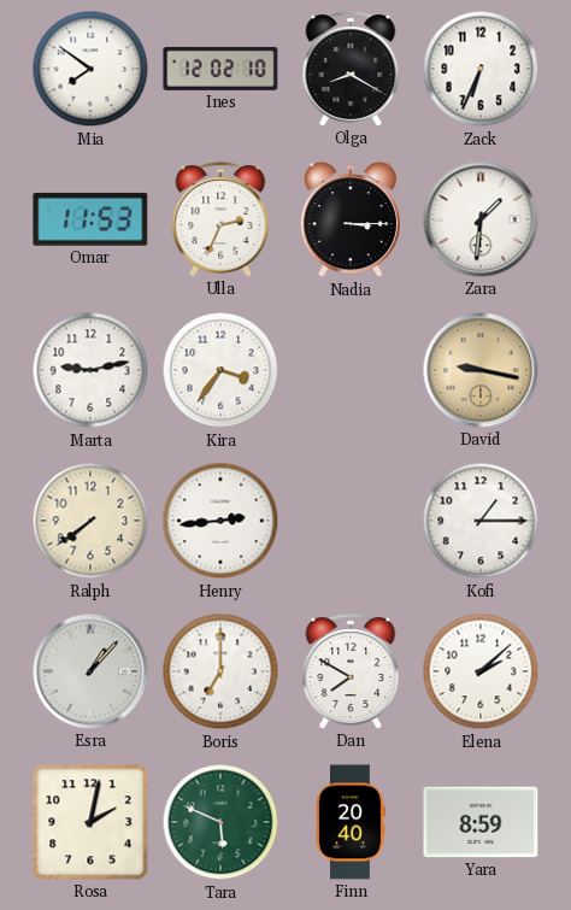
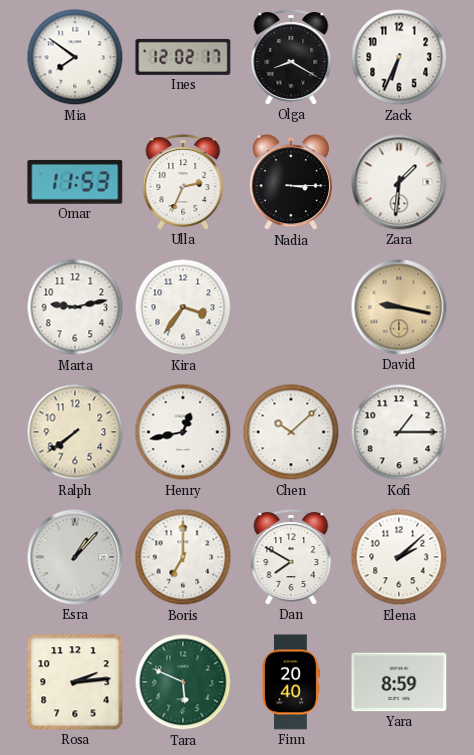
Ines: 12:02:10 -> 12:02:17
Henry: 2:44 -> 12:43
Chen: none -> 10:08
Rosa: 2:02 -> 2:14
